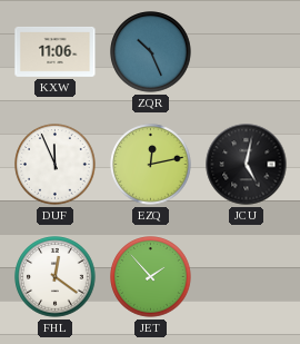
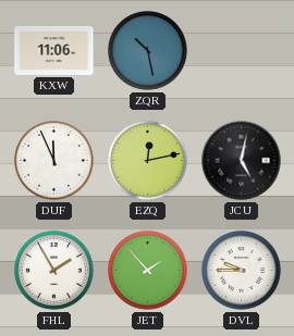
ZQR: 10:26 -> 10:28
FHL: 12:21 -> 1:55
DVL: none -> 9:45
